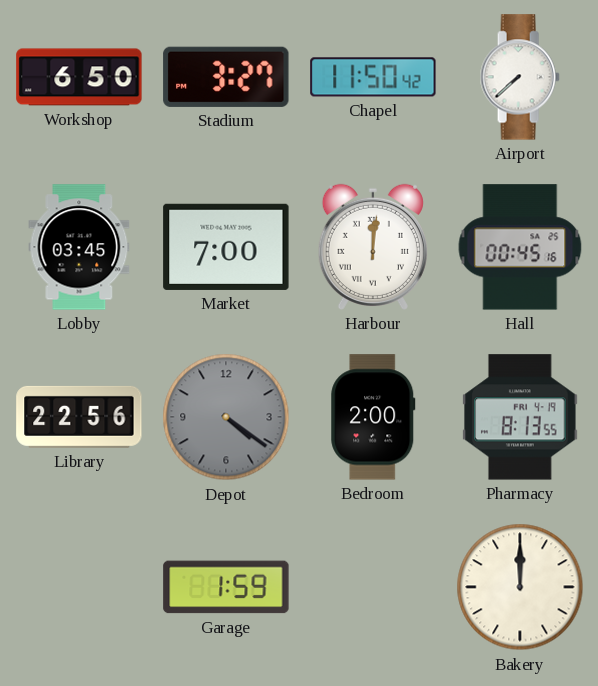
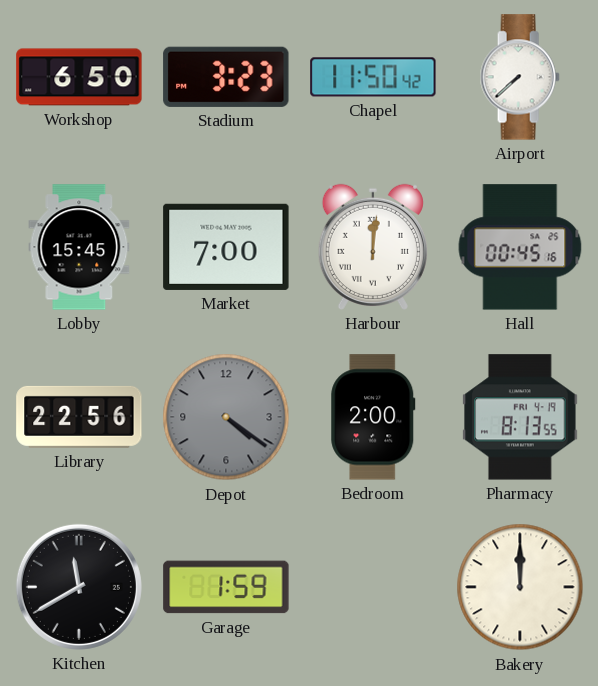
Stadium: 3:27 -> 3:23
Lobby: 03:45 -> 15:45
Kitchen: none -> 11:40
